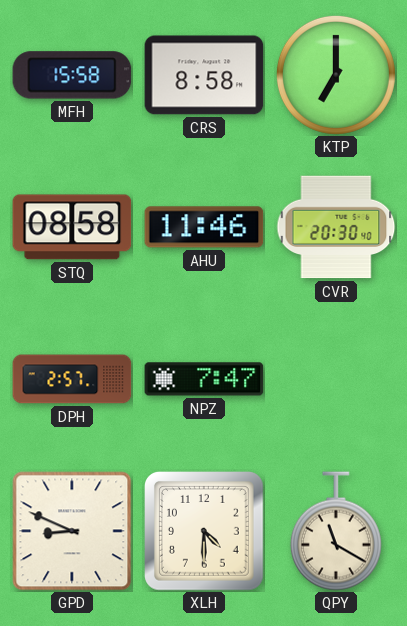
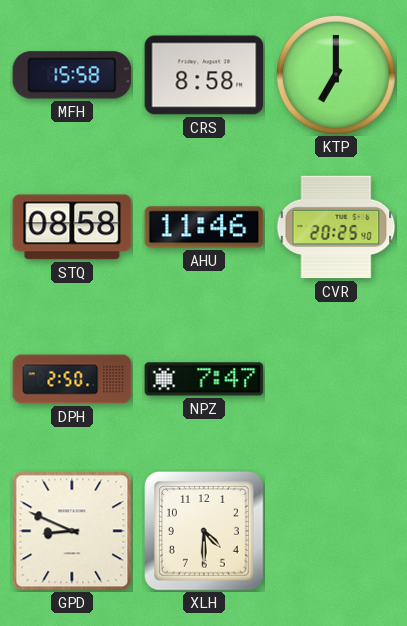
CVR: 20:30 -> 20:25
DPH: 2:57 -> 2:50
QPY: 11:20 -> none
